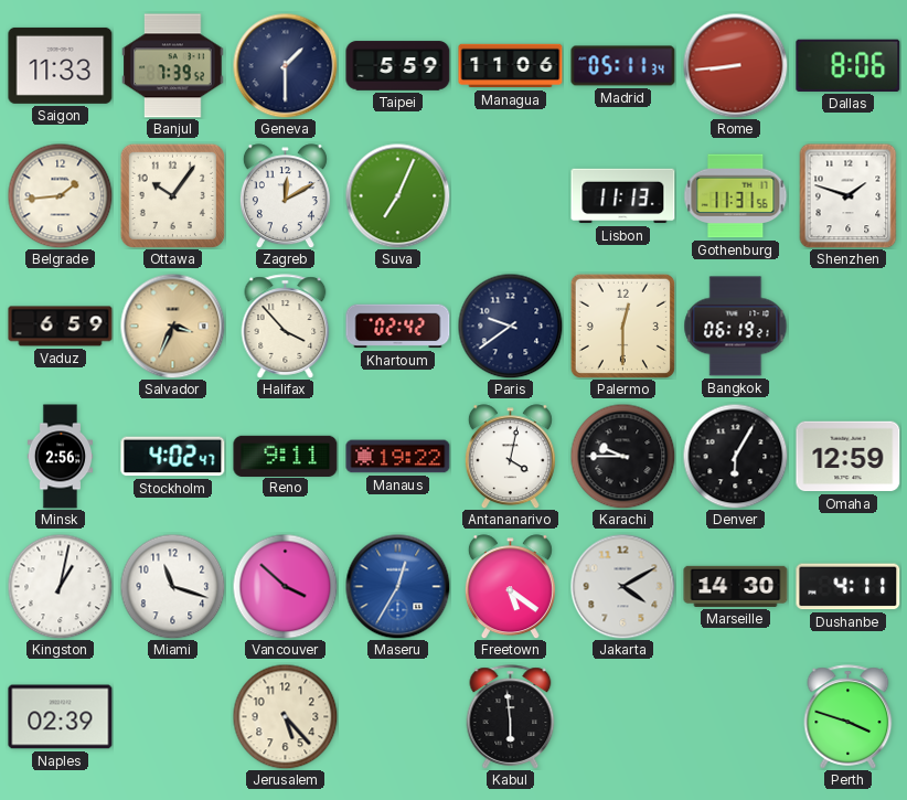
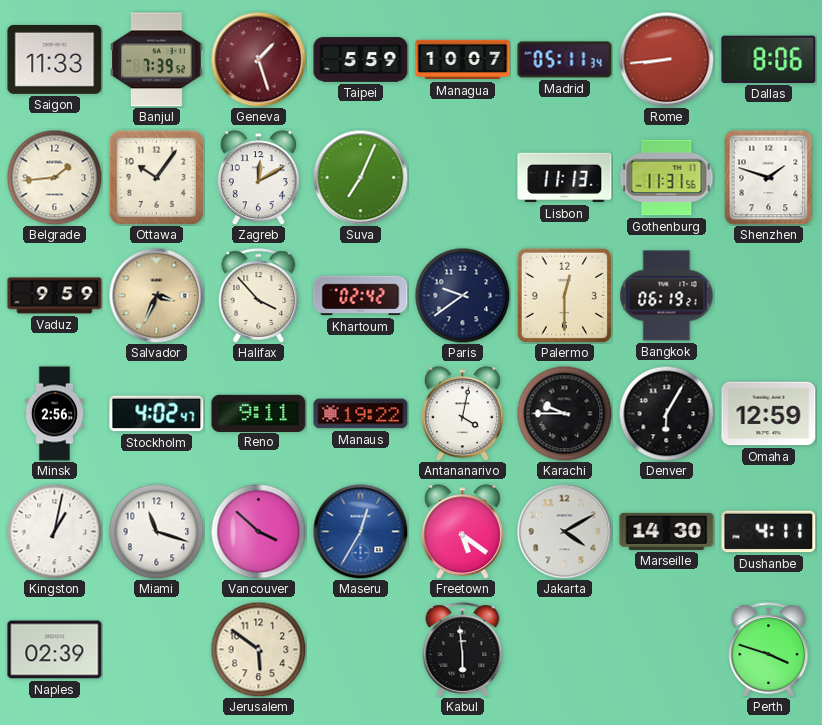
Geneva: 1:30 -> 1:27
Geneva dial: navy -> burgundy
Managua: 11:06 -> 10:07
Vaduz: 6:59 -> 9:59
Jerusalem: 5:23 -> 5:51
